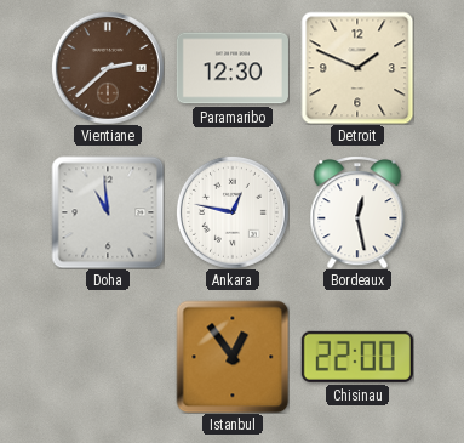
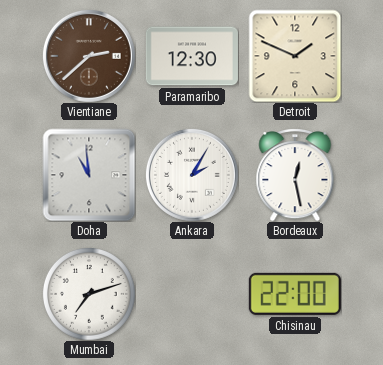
Ankara: 12:47 -> 2:05
Mumbai: none -> 7:12
Istanbul: 12:54 -> none
